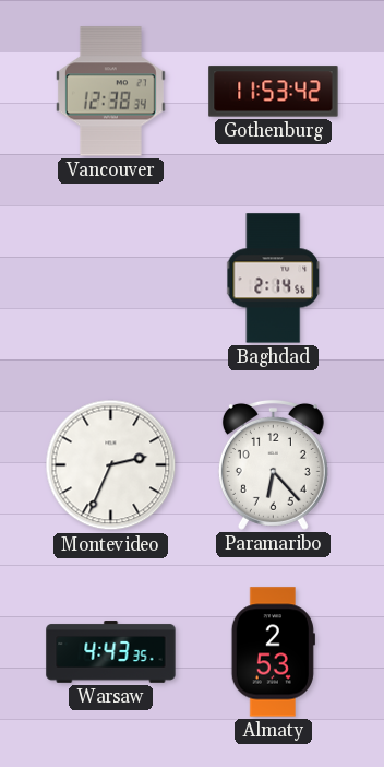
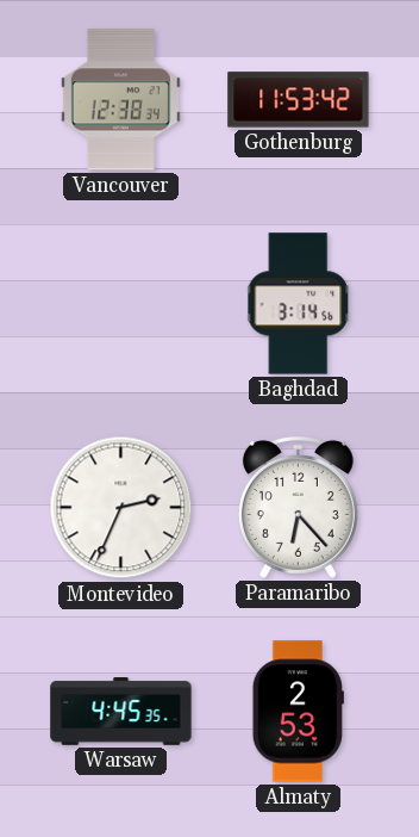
Baghdad: 2:14 -> 3:14
Warsaw: 4:43 -> 4:45
